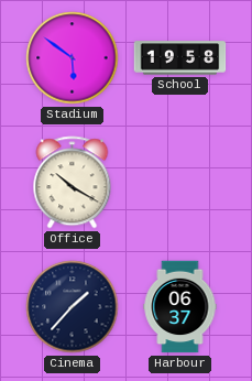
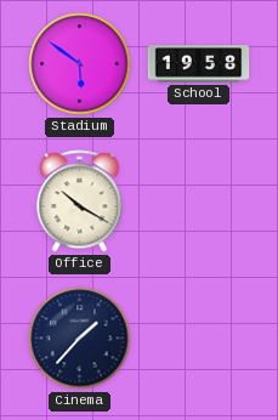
Harbour: 06:37 -> none
